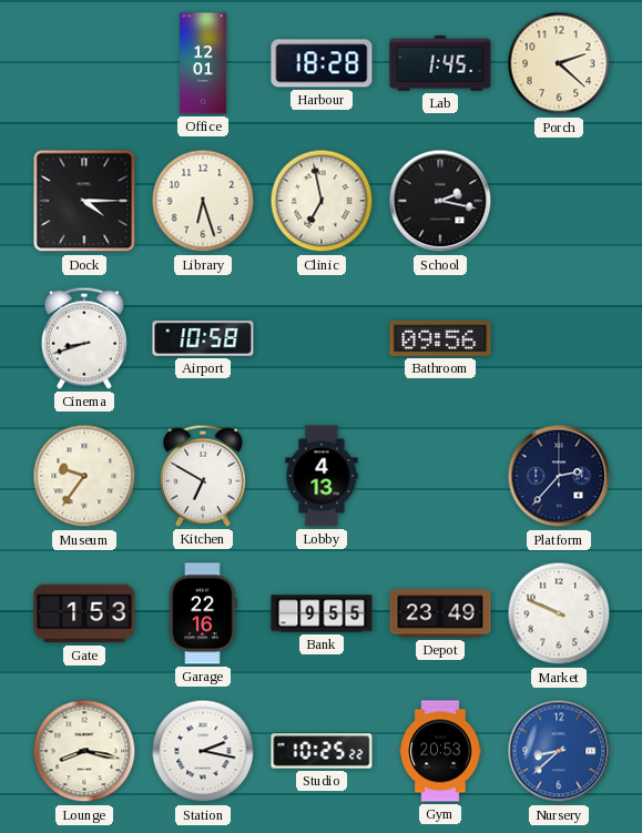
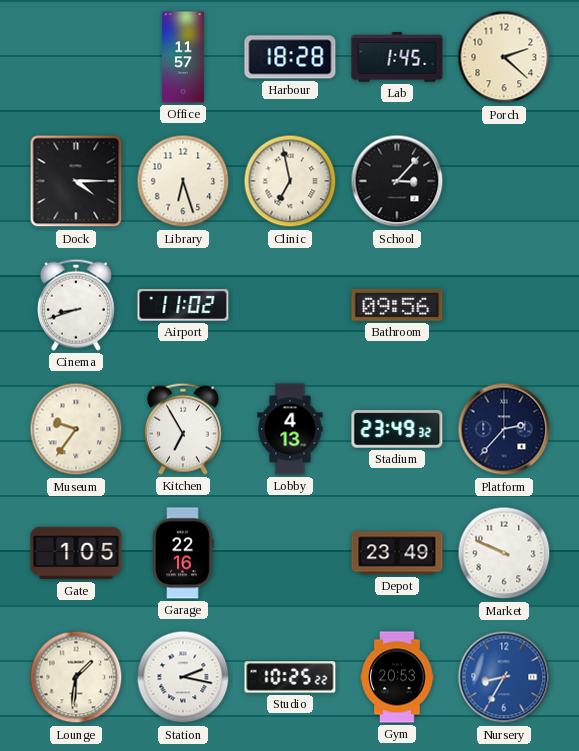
Office: 12:01 -> 11:57
School: 2:17 -> 3:07
Airport: 10:58 -> 11:02
Kitchen: 6:50 -> 6:55
Stadium: none -> 23:49
Gate: 1:53 -> 1:05
Bank: 9:55 -> none
Lounge: 8:17 -> 1:31
Nursery: 8:38 -> 8:35
